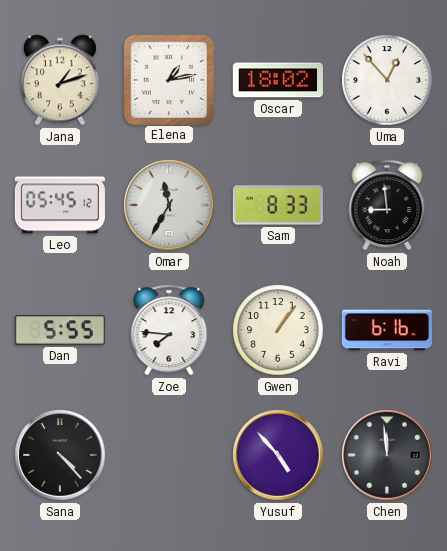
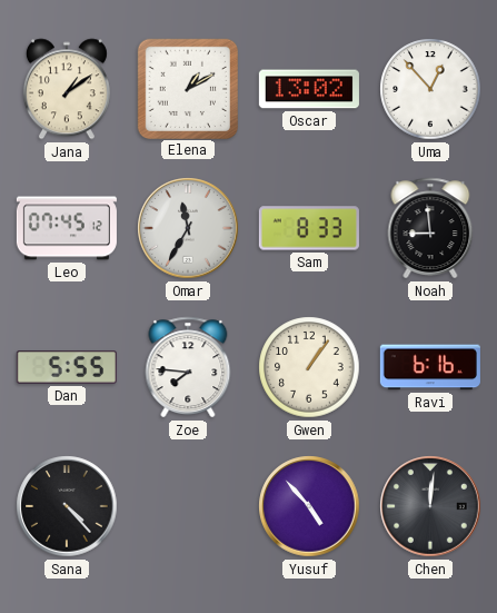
Jana: 1:12 -> 1:09
Elena: 1:13 -> 1:10
Oscar: 18:02 -> 13:02
Leo: 05:45 -> 07:45
Chen: 11:59 -> 12:01
